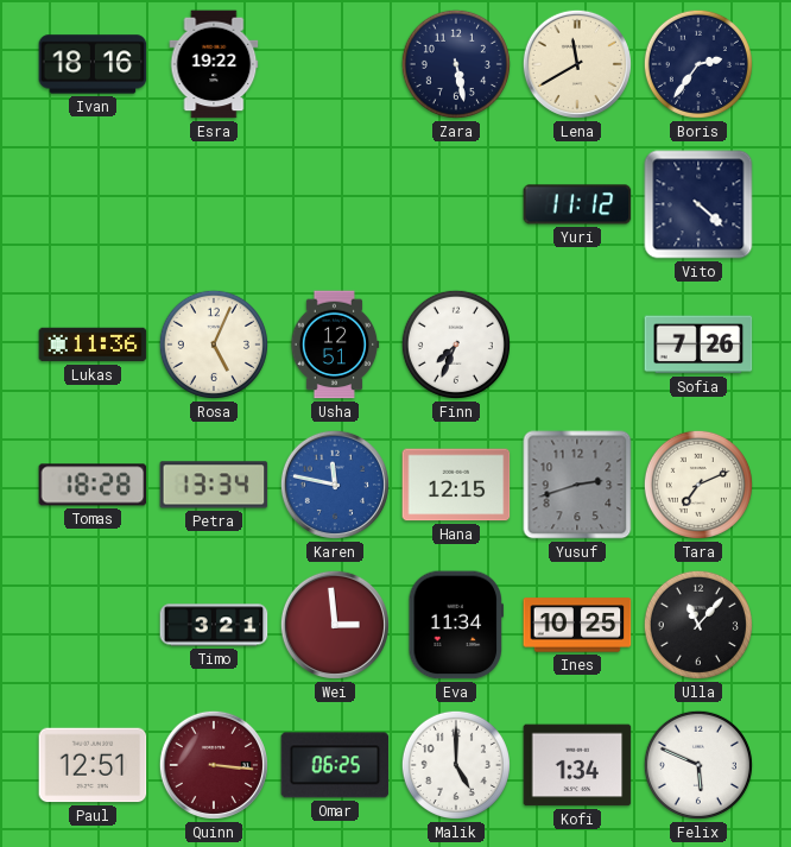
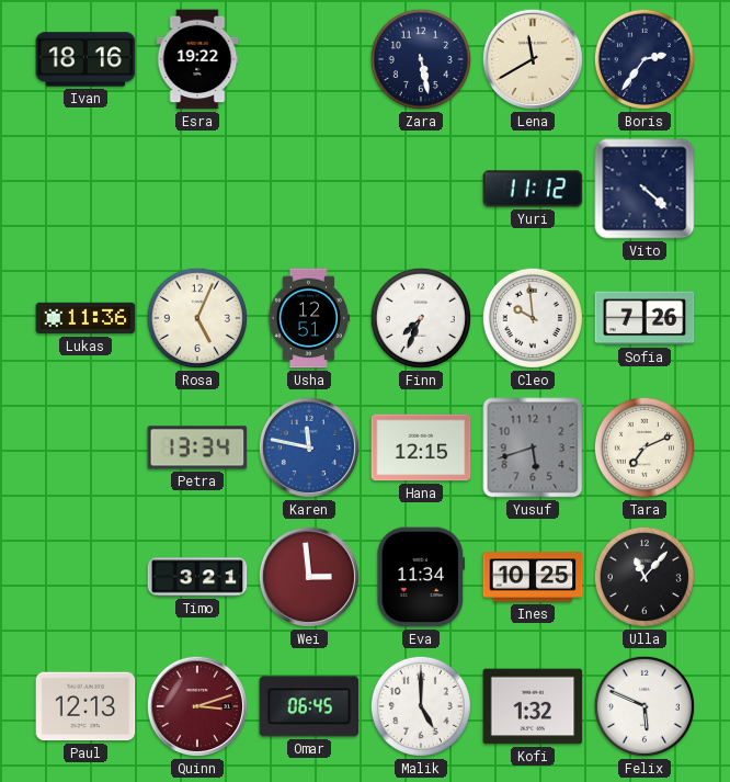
Cleo: none -> 9:59
Tomas: 18:28 -> none
Yusuf: 2:42 -> 5:42
Paul: 12:51 -> 12:13
Quinn: 3:16 -> 3:12
Omar: 06:25 -> 06:45
Kofi: 1:34 -> 1:32
